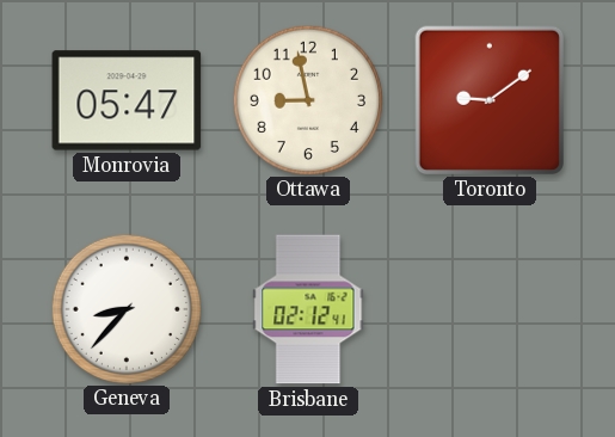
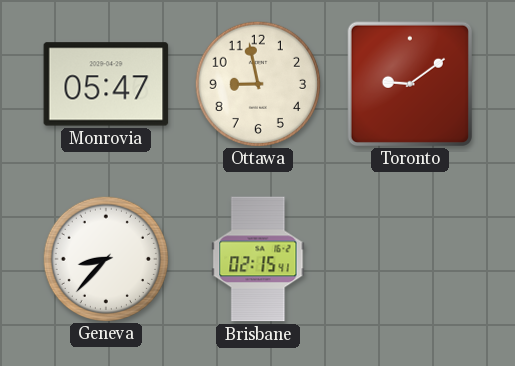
Brisbane: 02:12 -> 02:15
